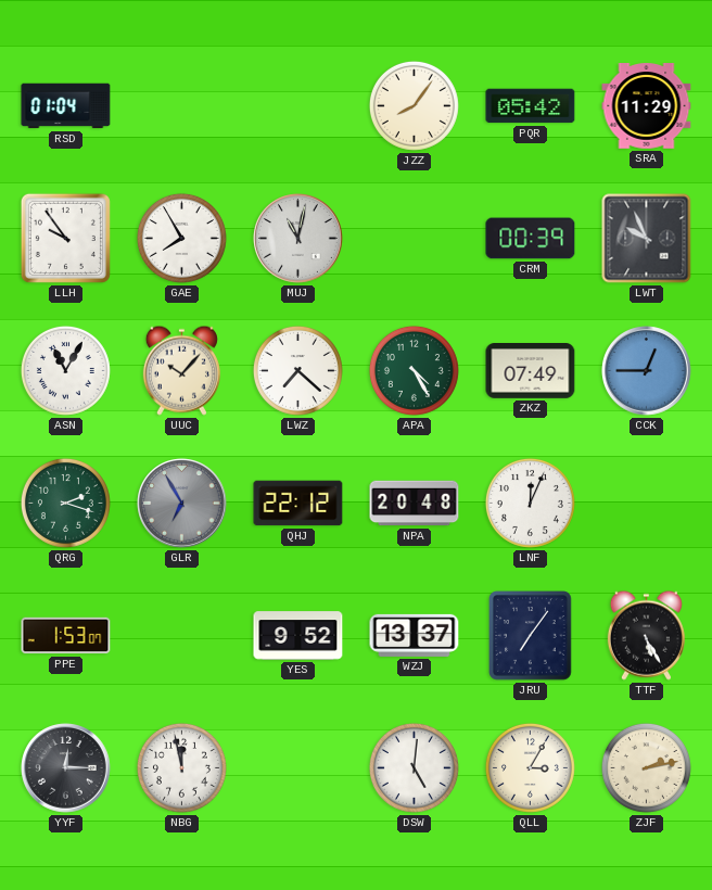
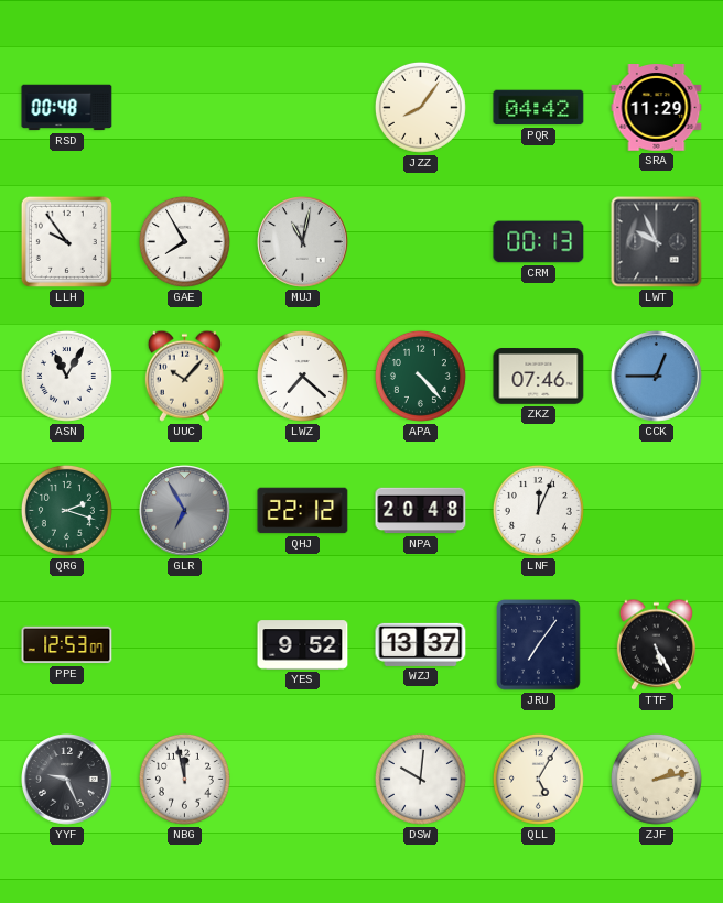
RSD: 01:04 -> 00:48
PQR: 05:42 -> 04:42
CRM: 00:39 -> 00:13
APA: 4:25 -> 4:23
ZKZ: 07:49 -> 07:46
PPE: 1:53 -> 12:53
YYF: 12:15 -> 9:26
DSW: 5:01 -> 10:01
QLL: 3:05 -> 5:05
